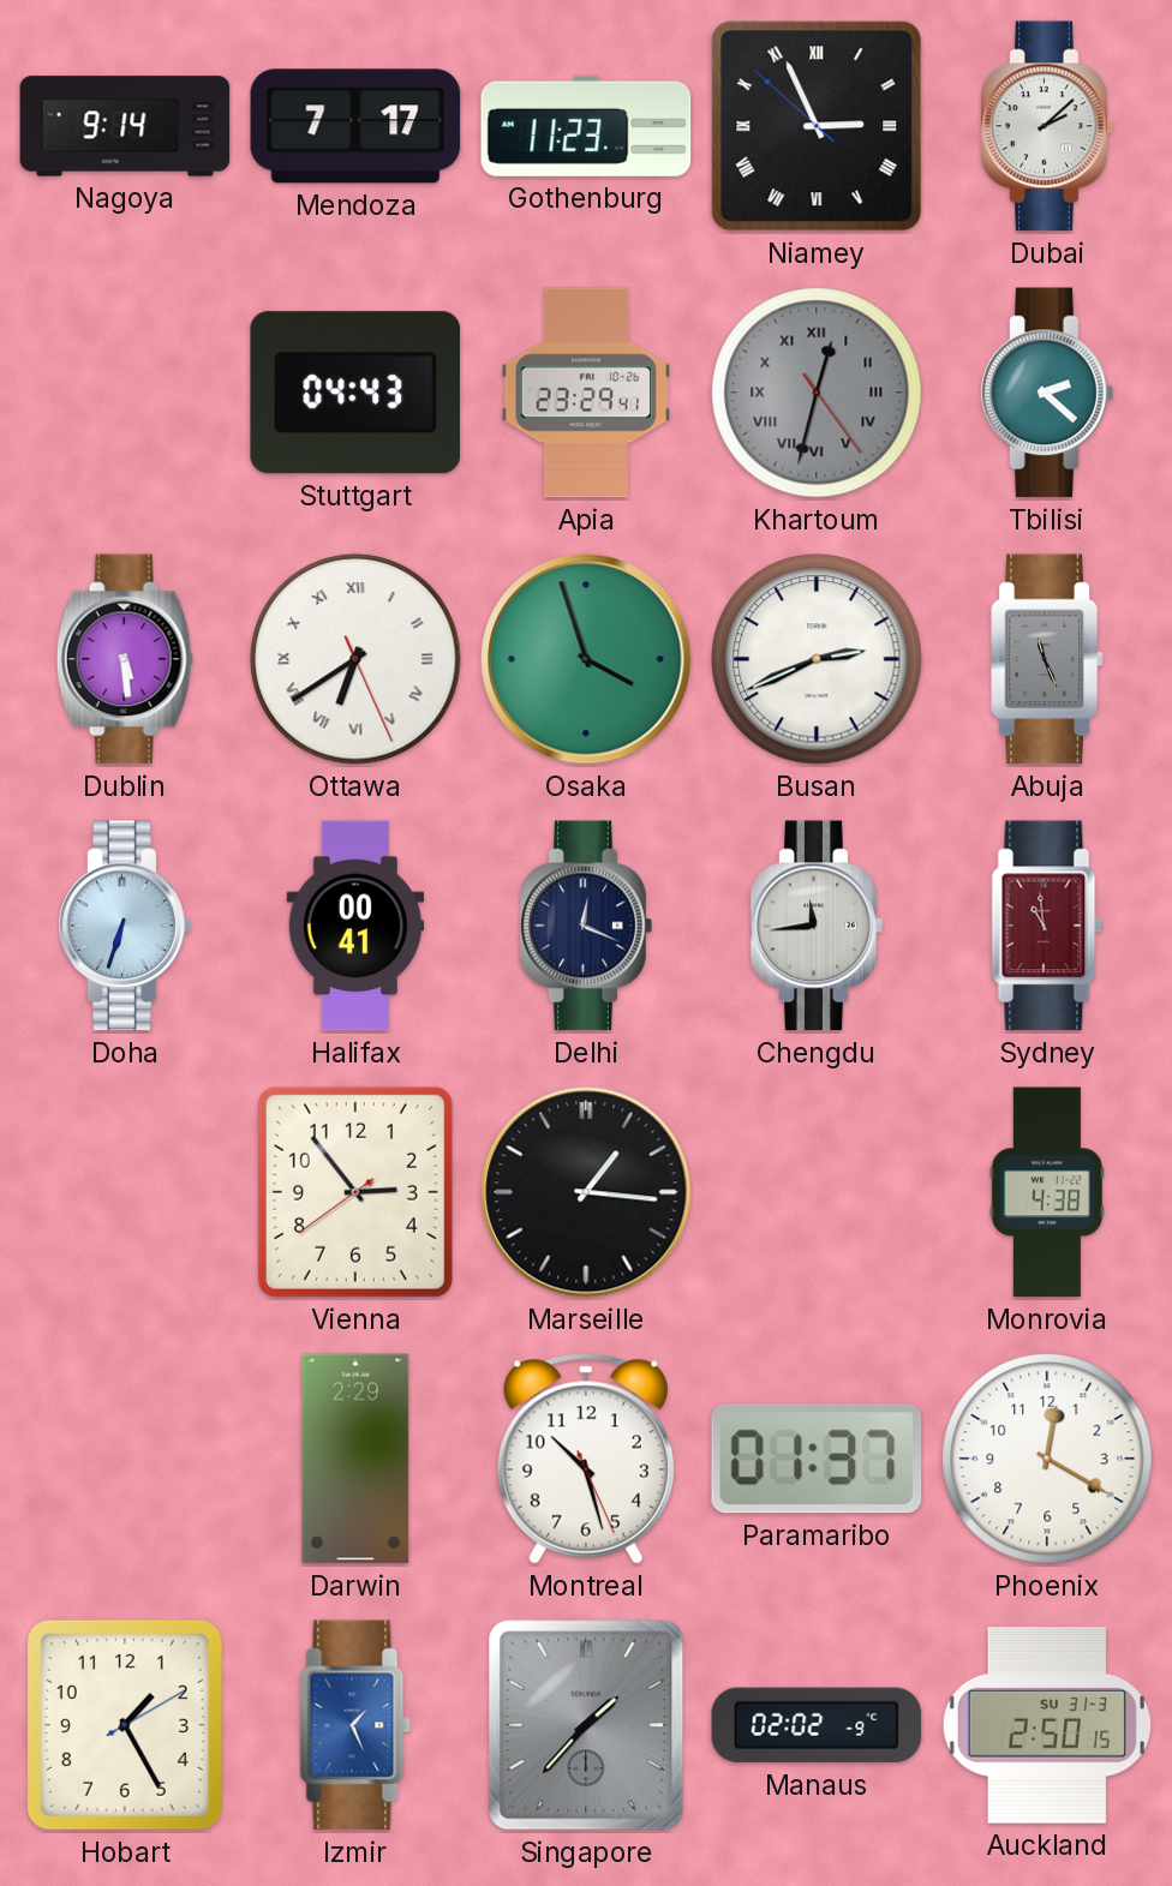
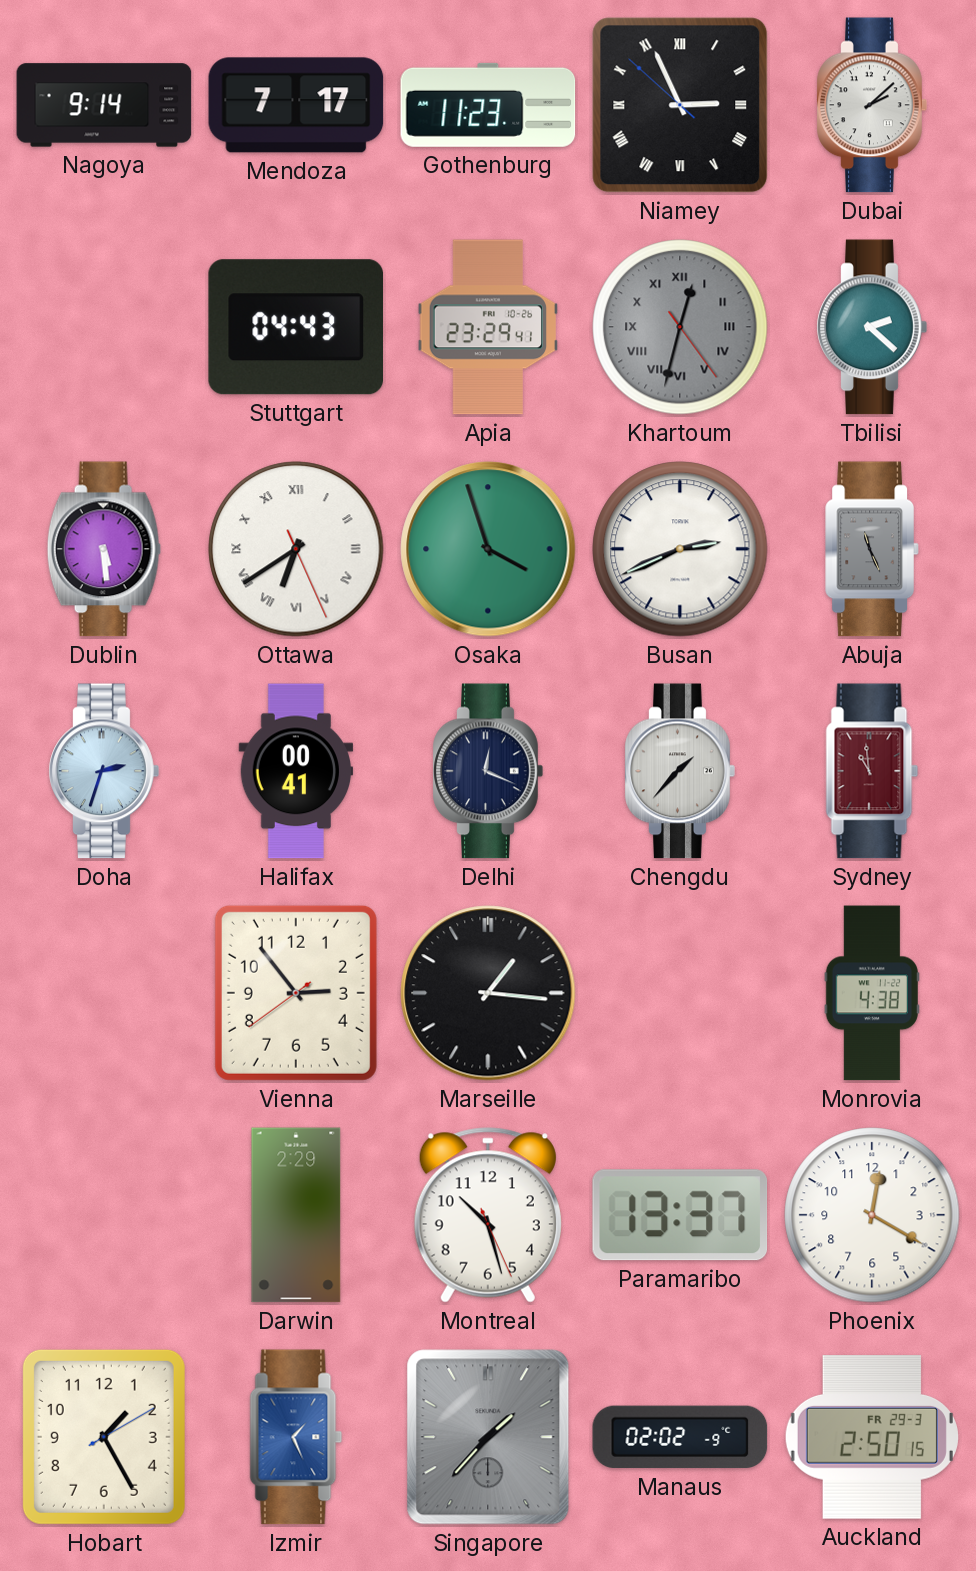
Doha: 6:33 -> 2:33
Chengdu: 11:44 -> 1:37
Paramaribo: 01:37 -> 13:37
Auckland date: SU 31-3 -> FR 29-3
